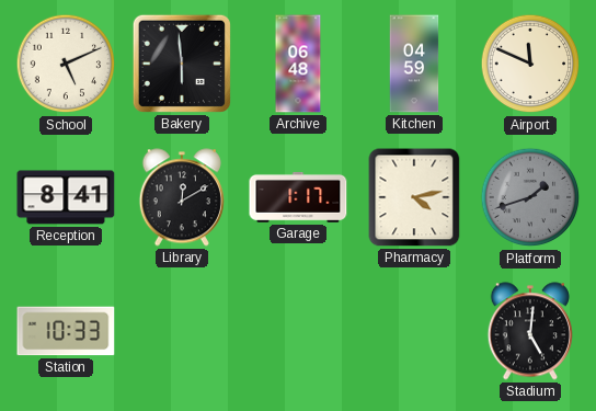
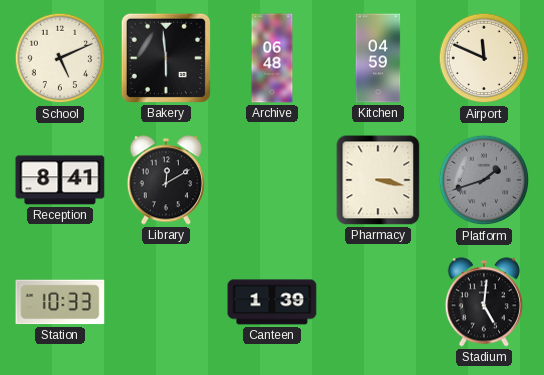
Garage: 1:17 -> none
Pharmacy: 4:13 -> 3:17
Canteen: none -> 1:39
